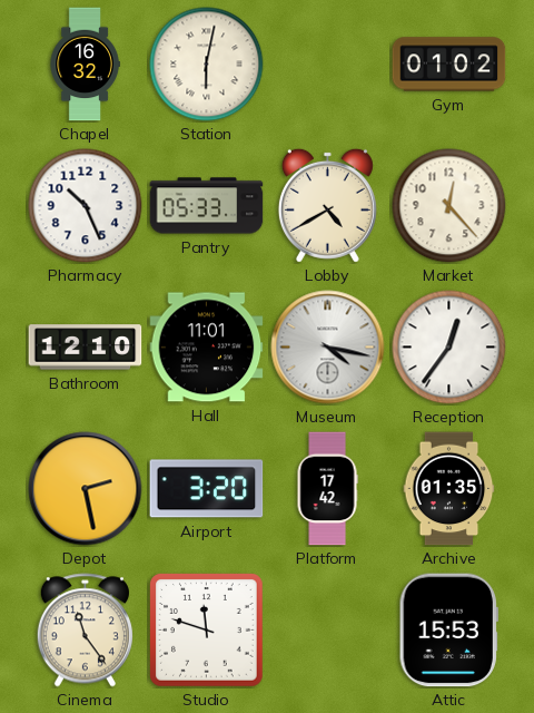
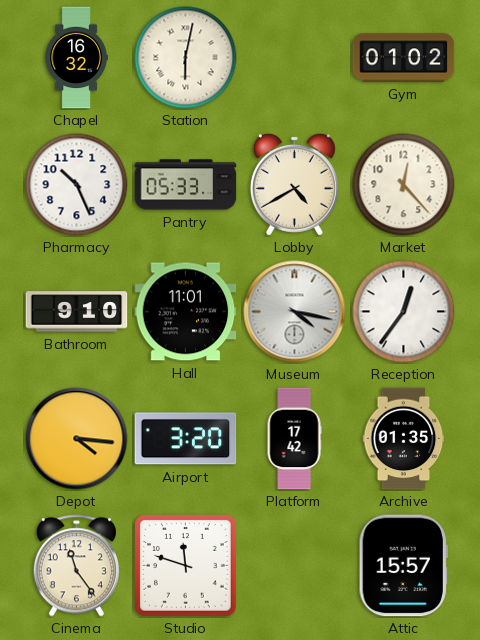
Bathroom: 12:10 -> 9:10
Depot: 2:28 -> 4:16
Attic: 15:53 -> 15:57
